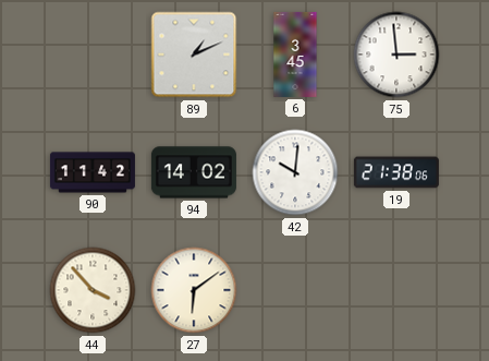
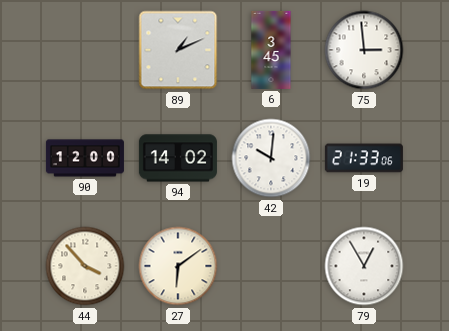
90: 11:42 -> 12:00
19: 21:38 -> 21:33
79: none -> 12:55
